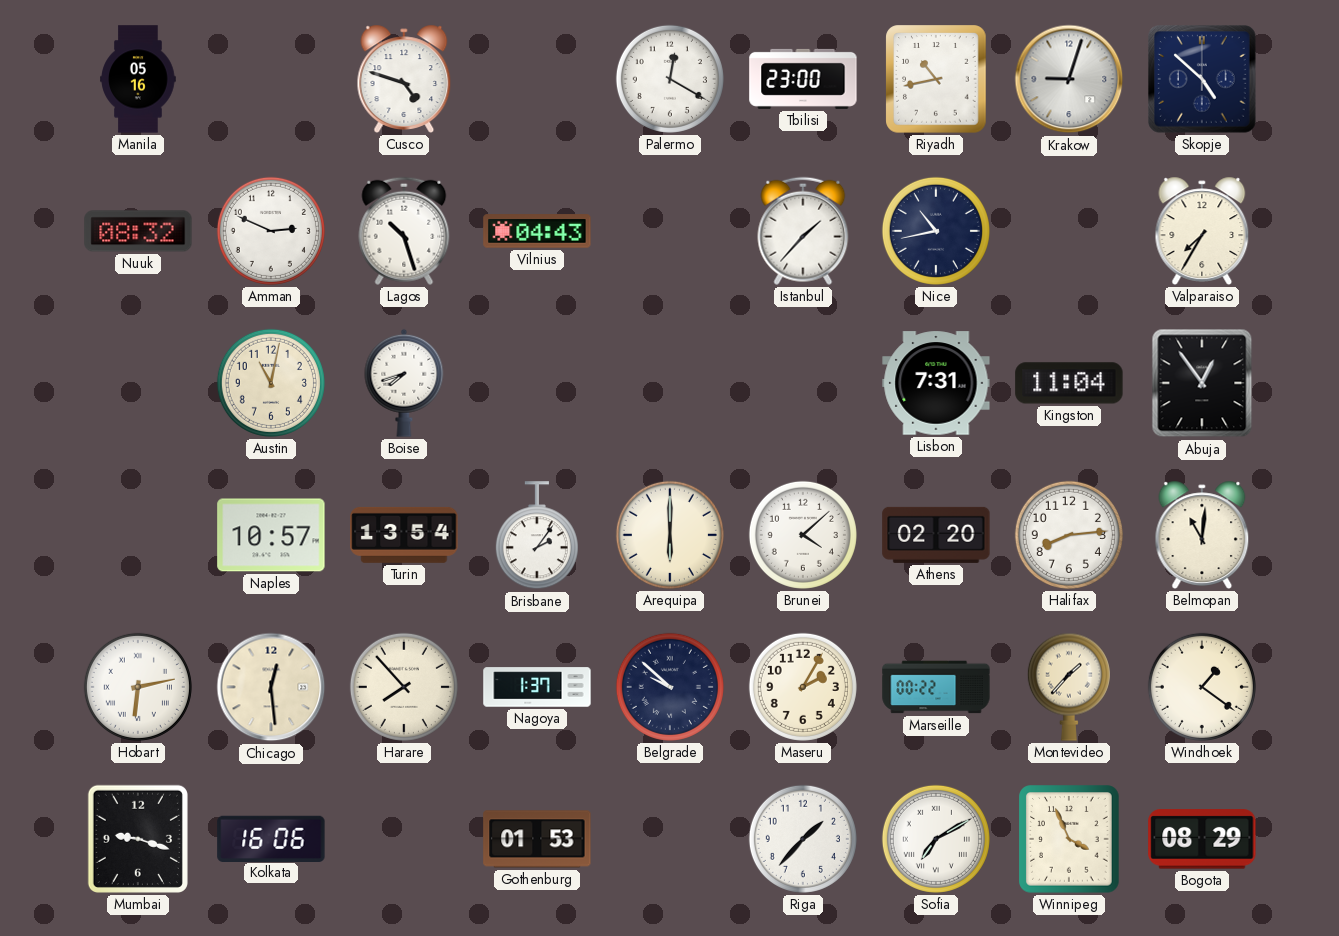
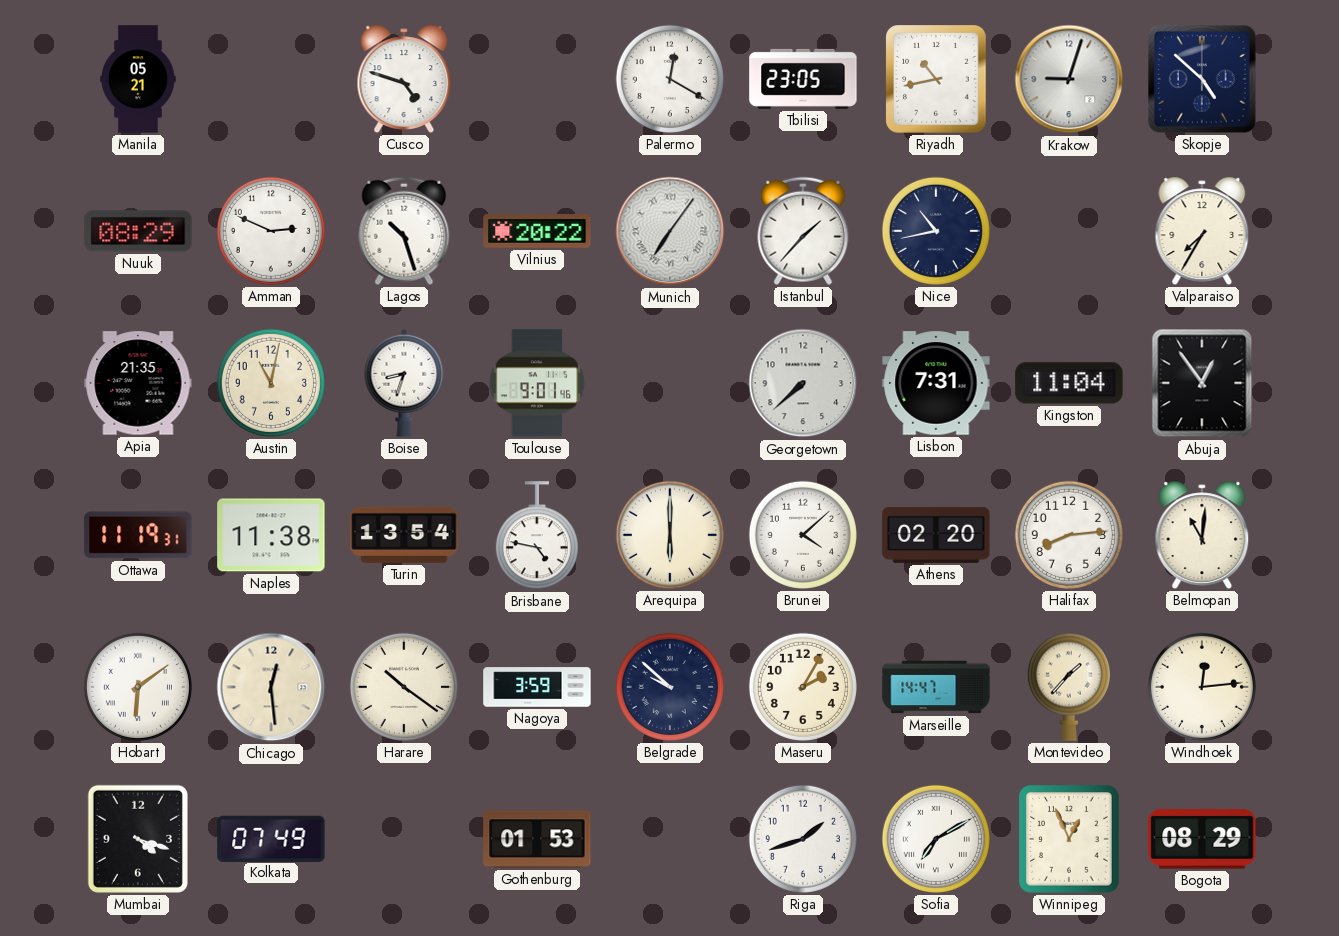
Manila: 05:16 -> 05:21
Tbilisi: 23:00 -> 23:05
Nuuk: 08:32 -> 08:29
Vilnius: 04:43 -> 20:22
Munich: none -> 7:06
Apia: none -> 21:35
Boise: 7:42 -> 8:33
Toulouse: none -> 9:01
Georgetown: none -> 7:38
Ottawa: none -> 11:19
Naples: 10:57 -> 11:38
Brisbane: 2:06 -> 4:47
Hobart: 6:13 -> 6:09
Harare: 7:53 -> 10:21
Nagoya: 1:37 -> 3:59
Marseille: 00:22 -> 14:47
Windhoek: 1:21 -> 12:14
Mumbai: 9:18 -> 4:18
Kolkata: 16:06 -> 07:49
Riga: 1:37 -> 1:42
Winnipeg: 3:56 -> 12:56
